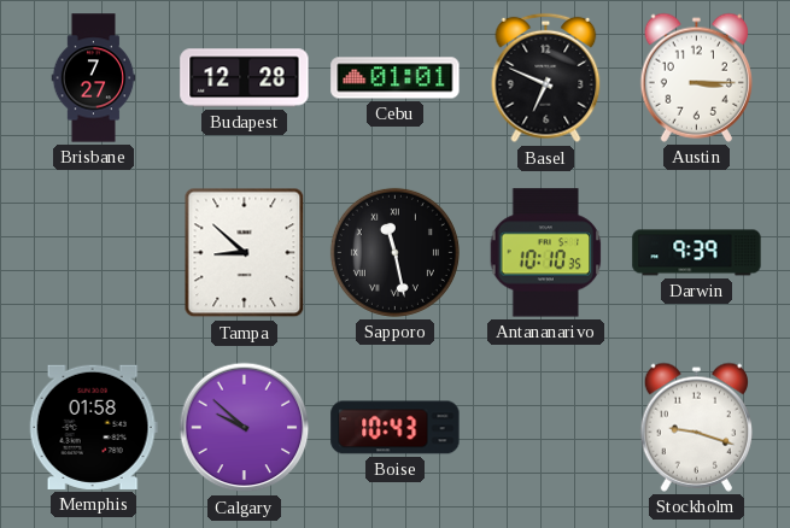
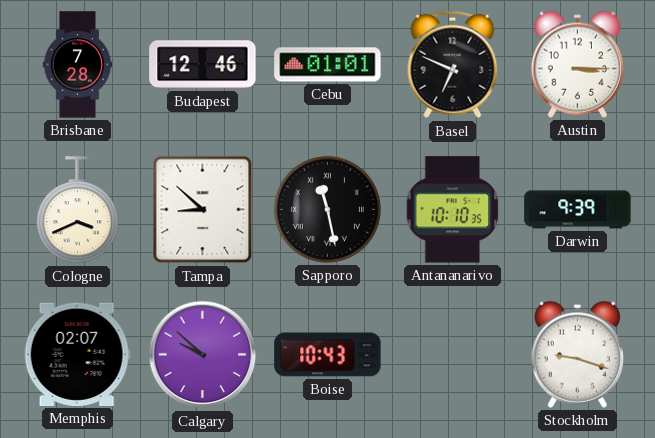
Brisbane: 7:27 -> 7:28
Budapest: 12:28 -> 12:46
Cologne: none -> 3:41
Memphis: 01:58 -> 02:07
